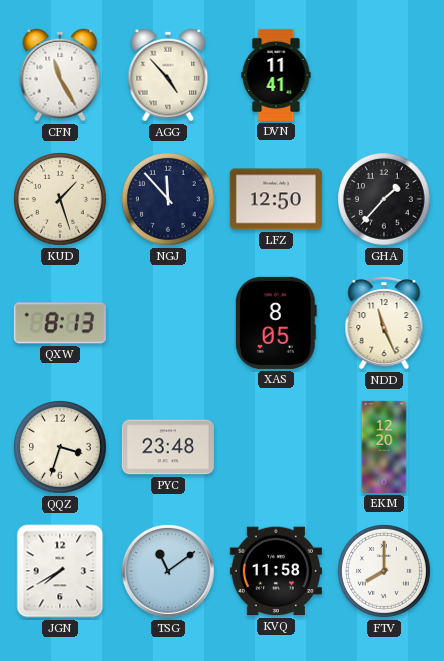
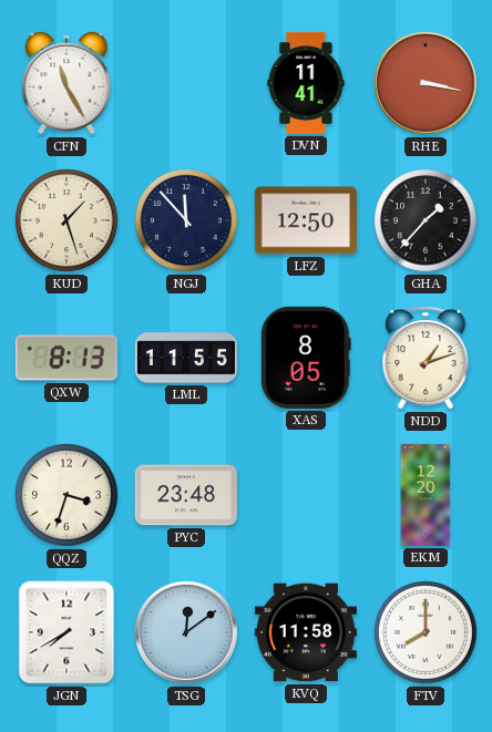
AGG: 4:53 -> none
RHE: none -> 3:17
LML: none -> 11:55
NDD: 11:26 -> 1:12
TSG: 11:09 -> 12:09
